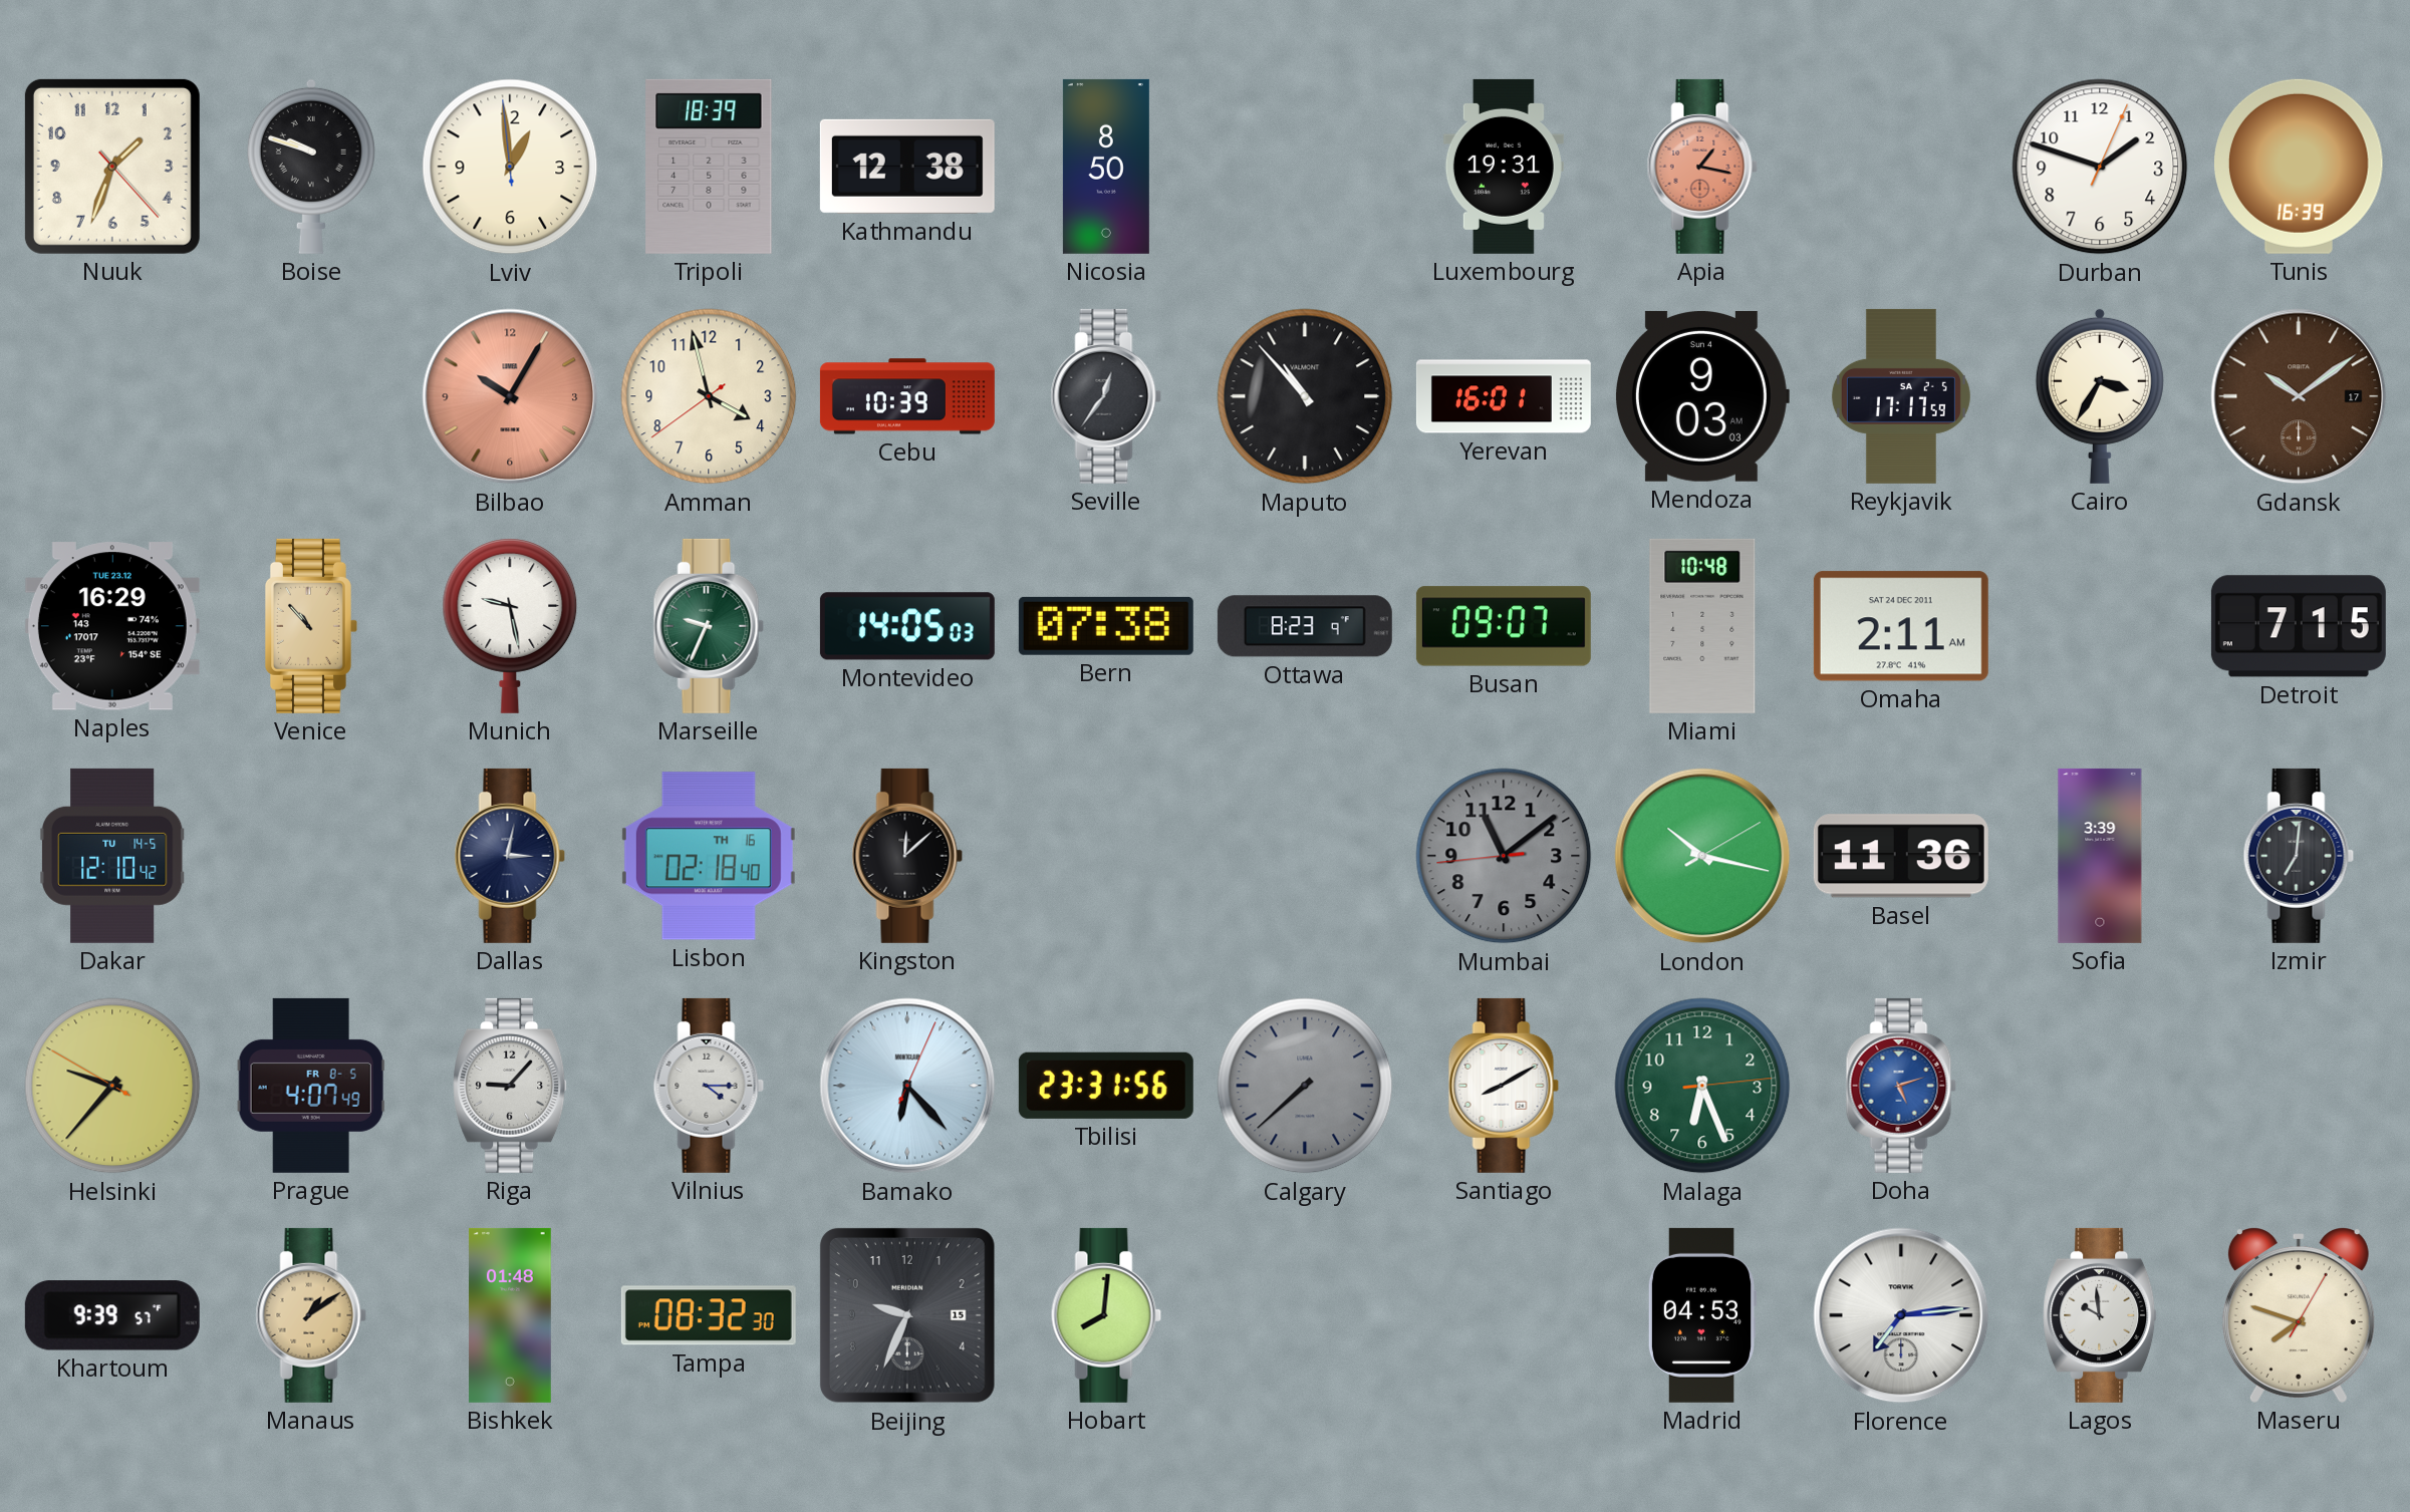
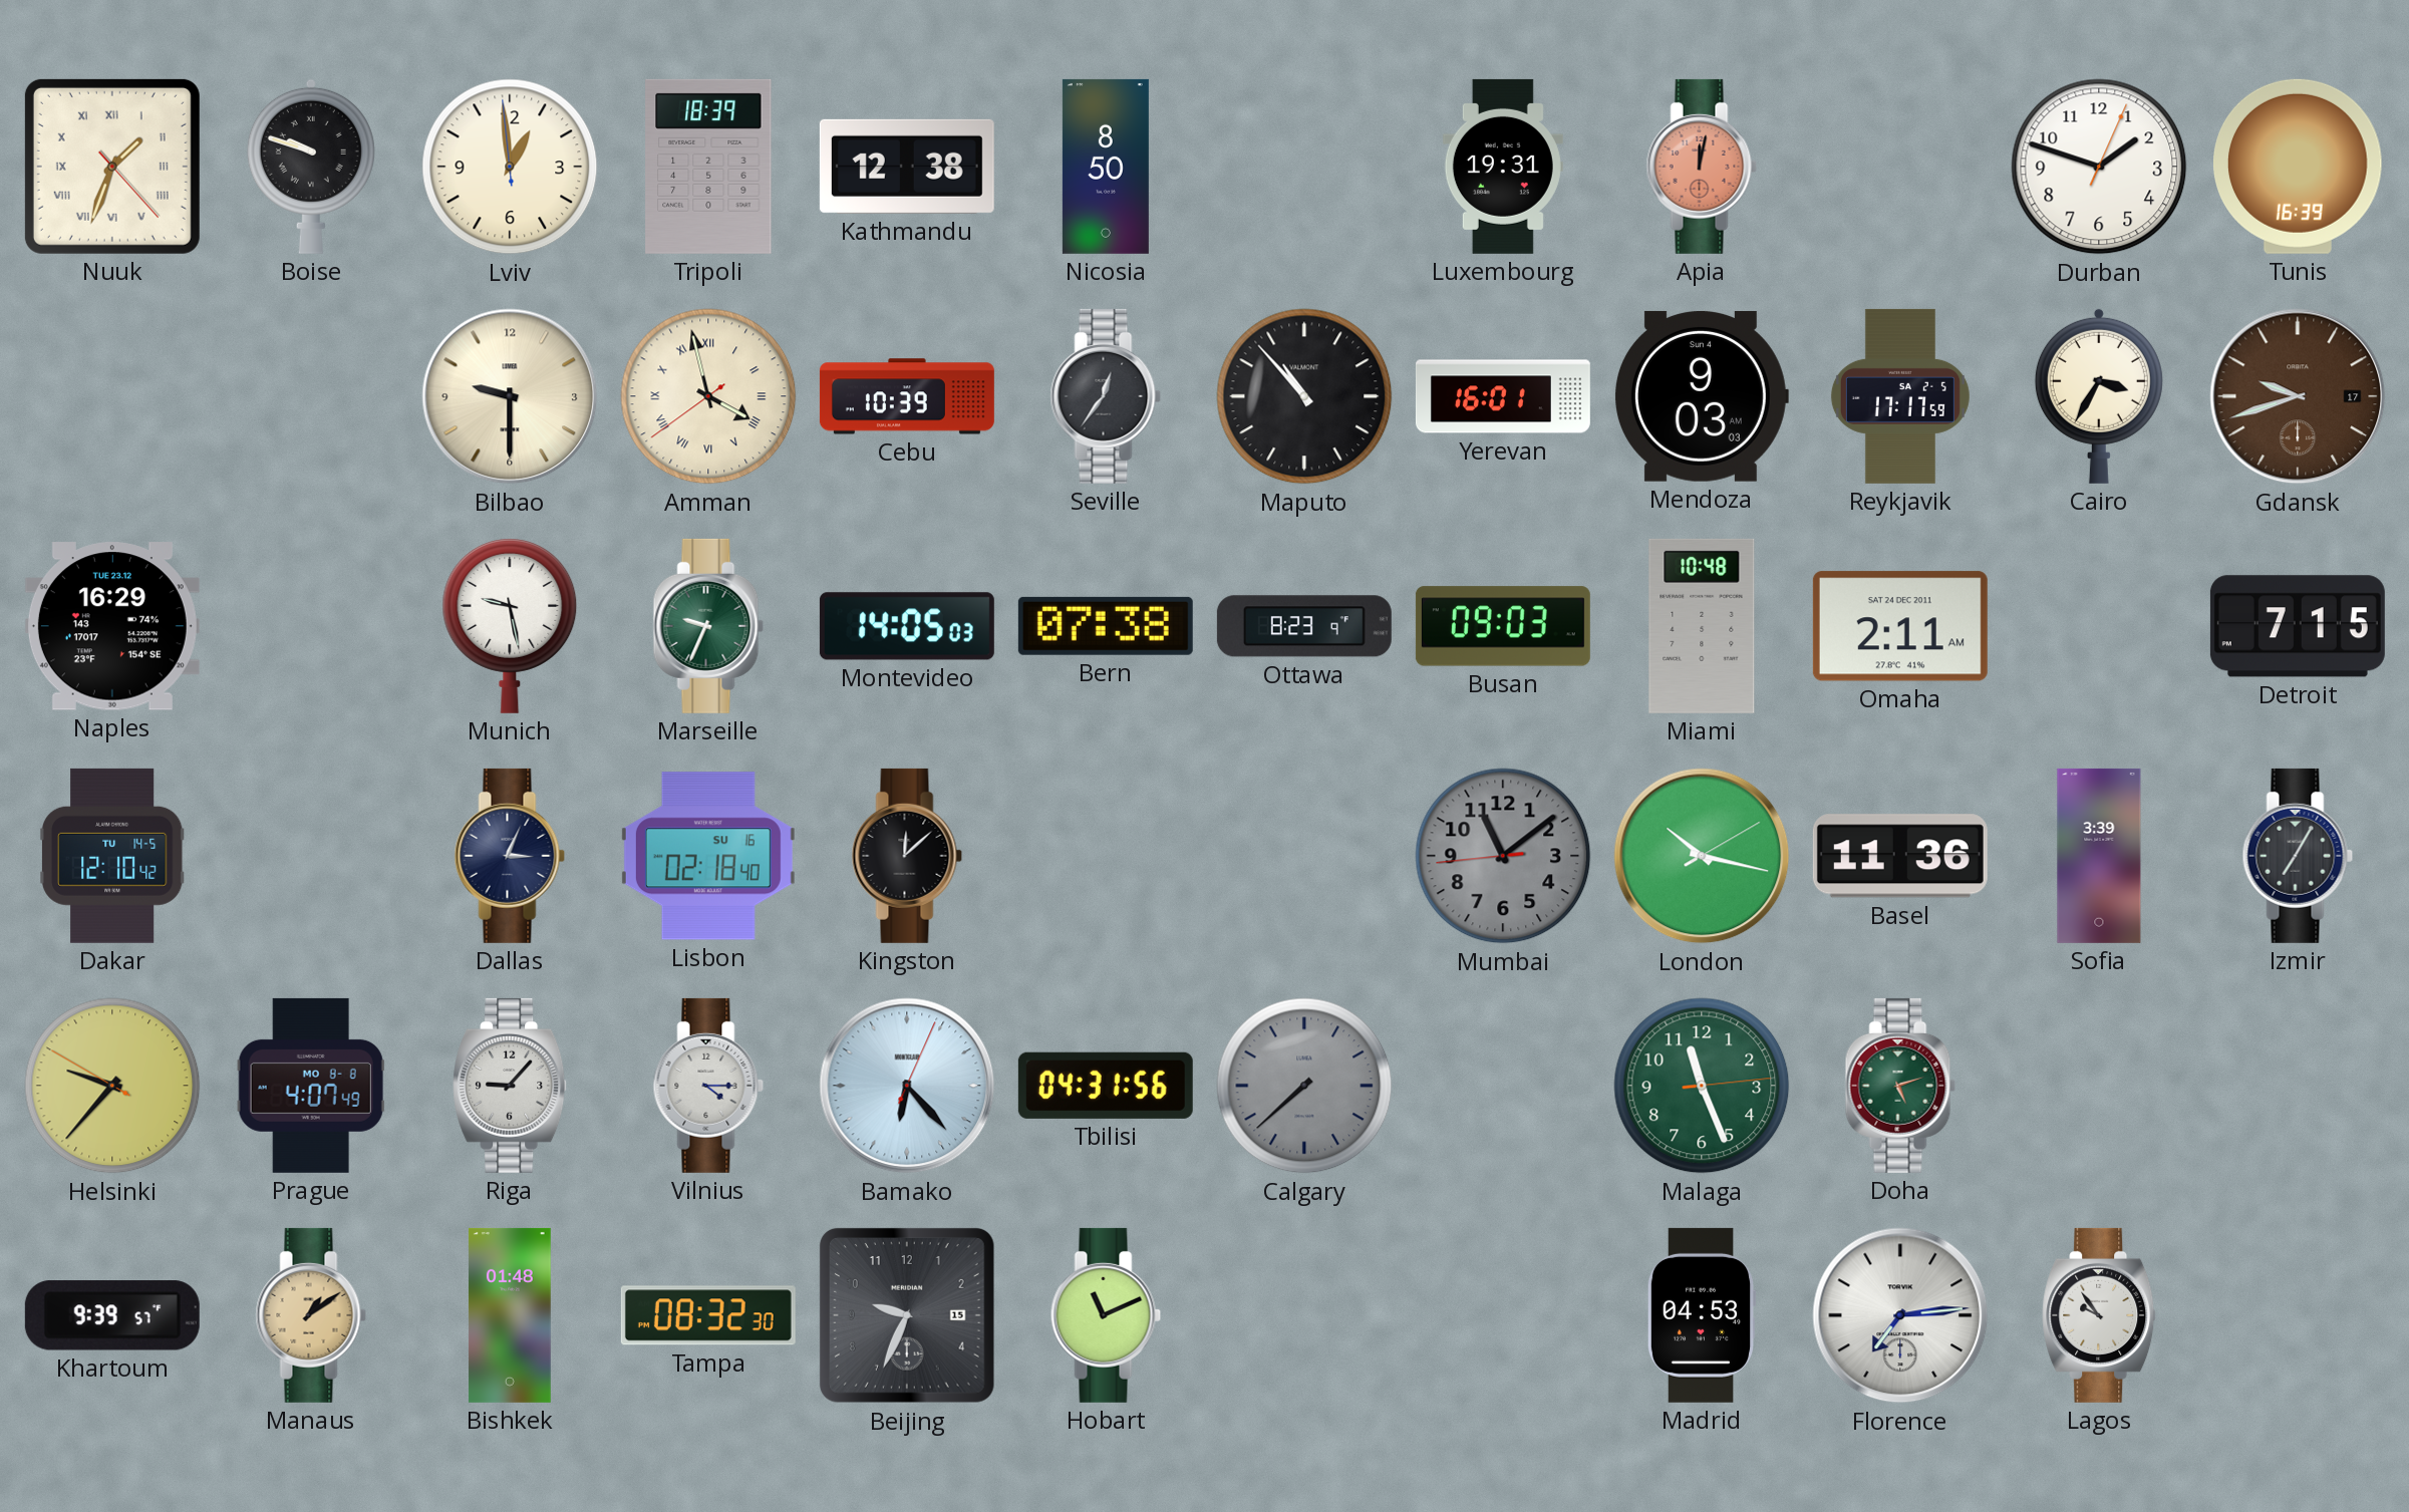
Nuuk numerals: Arabic -> Roman
Apia: 1:17 -> 12:02
Bilbao: 10:05 -> 9:30
Bilbao dial: salmon -> cream
Amman numerals: Arabic -> Roman
Gdansk: 10:09 -> 9:42
Venice: 10:53 -> none
Busan: 09:07 -> 09:03
Dallas: 3:02 -> 3:04
Lisbon date: TH 16 -> SU 16
Izmir: 7:01 -> 7:05
Prague date: FR 8-5 -> MO 8-8
Tbilisi: 23:31 -> 04:31
Santiago: 8:10 -> none
Malaga: 6:26 -> 11:26
Doha dial: blue -> green
Hobart: 8:01 -> 11:11
Lagos: 9:59 -> 9:54
Maseru: 7:48 -> none
